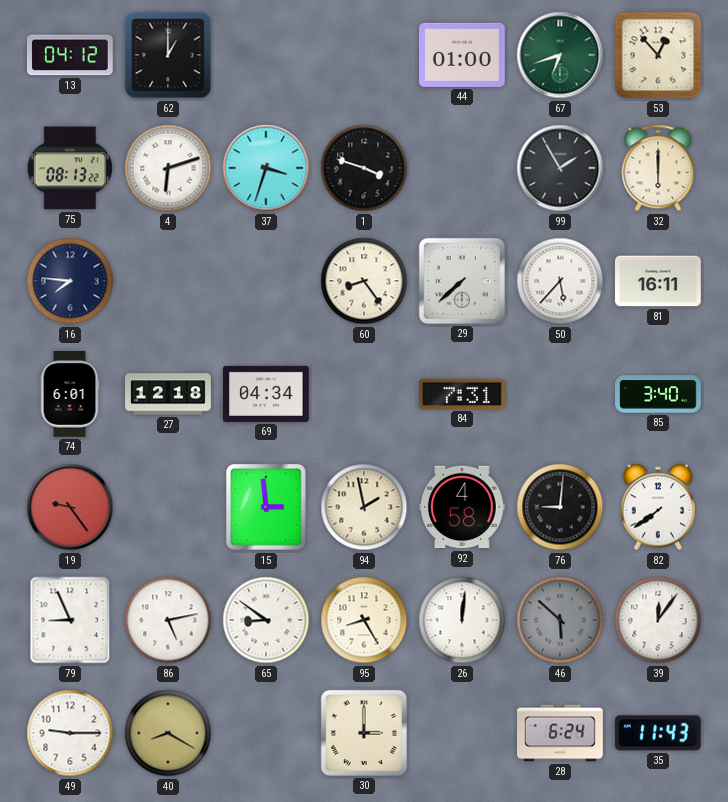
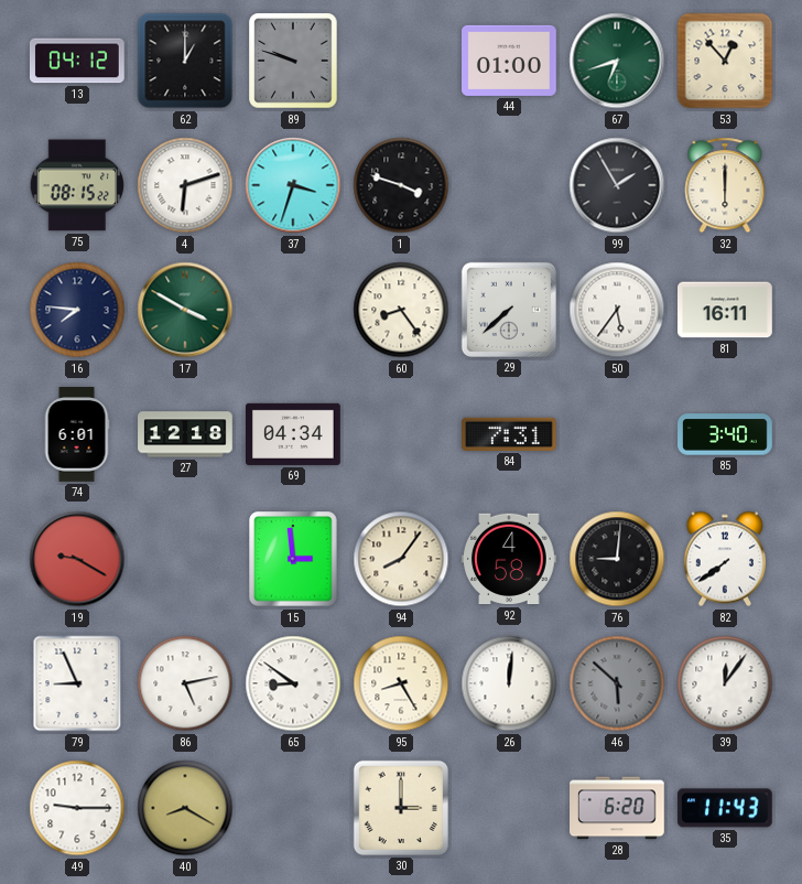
89: none -> 9:48
75: 08:13 -> 08:15
17: none -> 3:50
50: 5:37 -> 5:36
19: 9:24 -> 9:20
94: 1:58 -> 8:06
28: 6:24 -> 6:20
